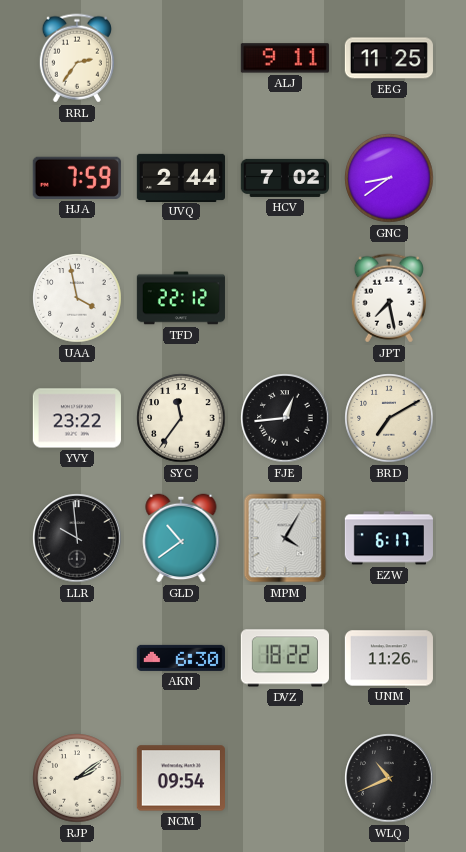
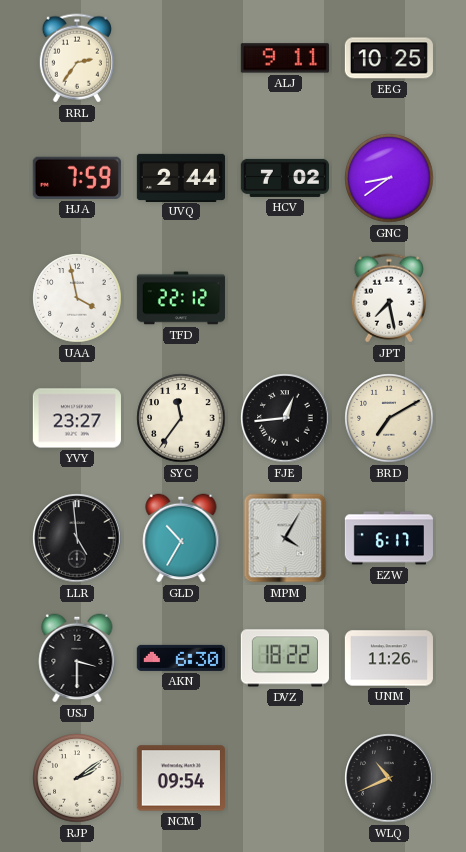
EEG: 11:25 -> 10:25
YVY: 23:22 -> 23:27
LLR: 9:59 -> 4:59
GLD: 10:39 -> 10:35
USJ: none -> 3:30
